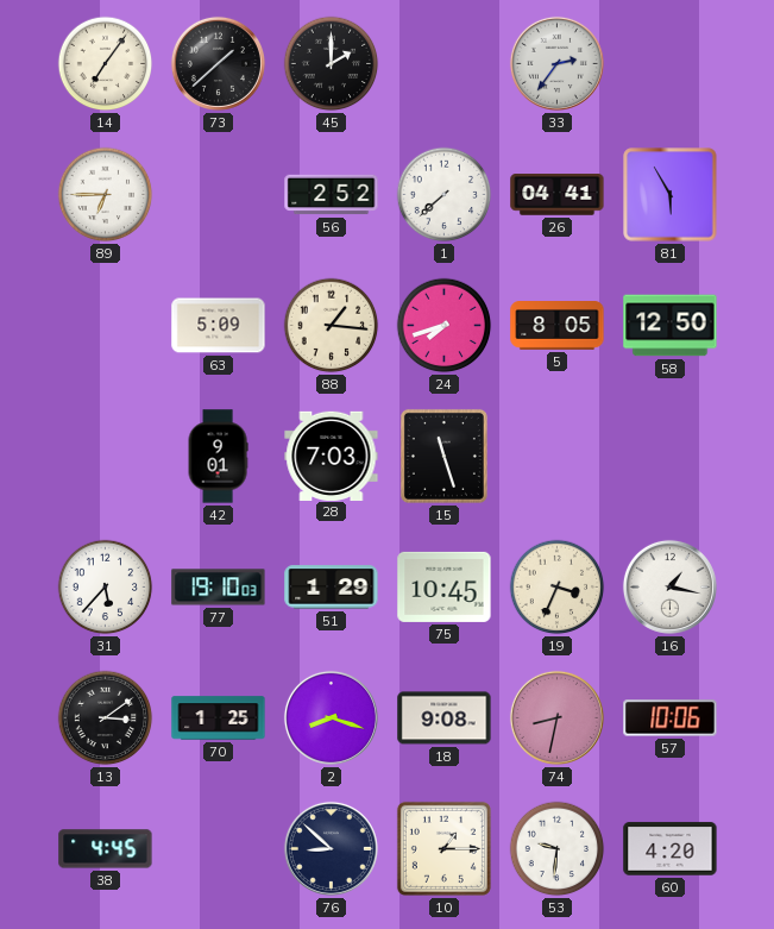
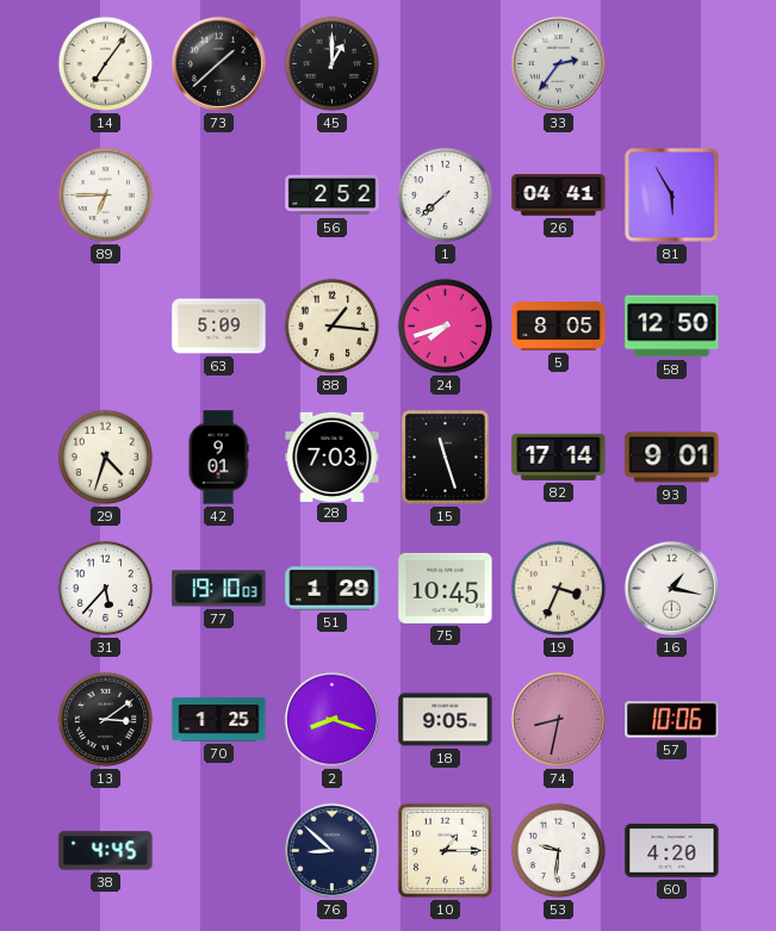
45: 2:00 -> 1:00
29: none -> 4:33
82: none -> 17:14
93: none -> 9:01
18: 9:08 -> 9:05
